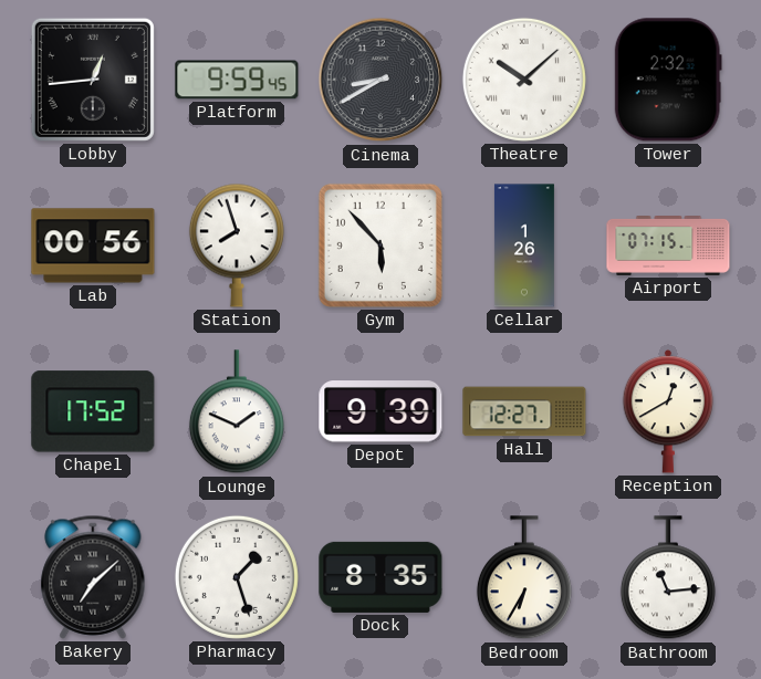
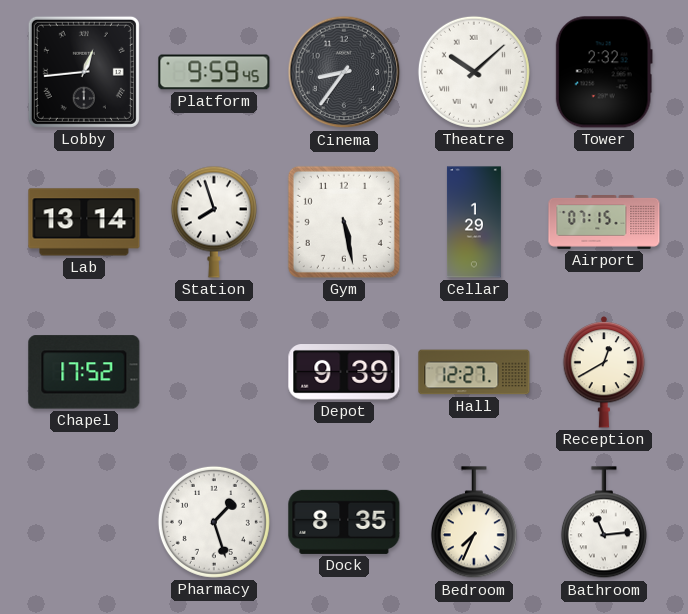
Cinema: 8:40 -> 8:36
Lab: 00:56 -> 13:14
Gym: 5:53 -> 5:28
Cellar: 1:26 -> 1:29
Lounge: 1:49 -> none
Bakery: 7:08 -> none
Bedroom: 6:35 -> 7:34
